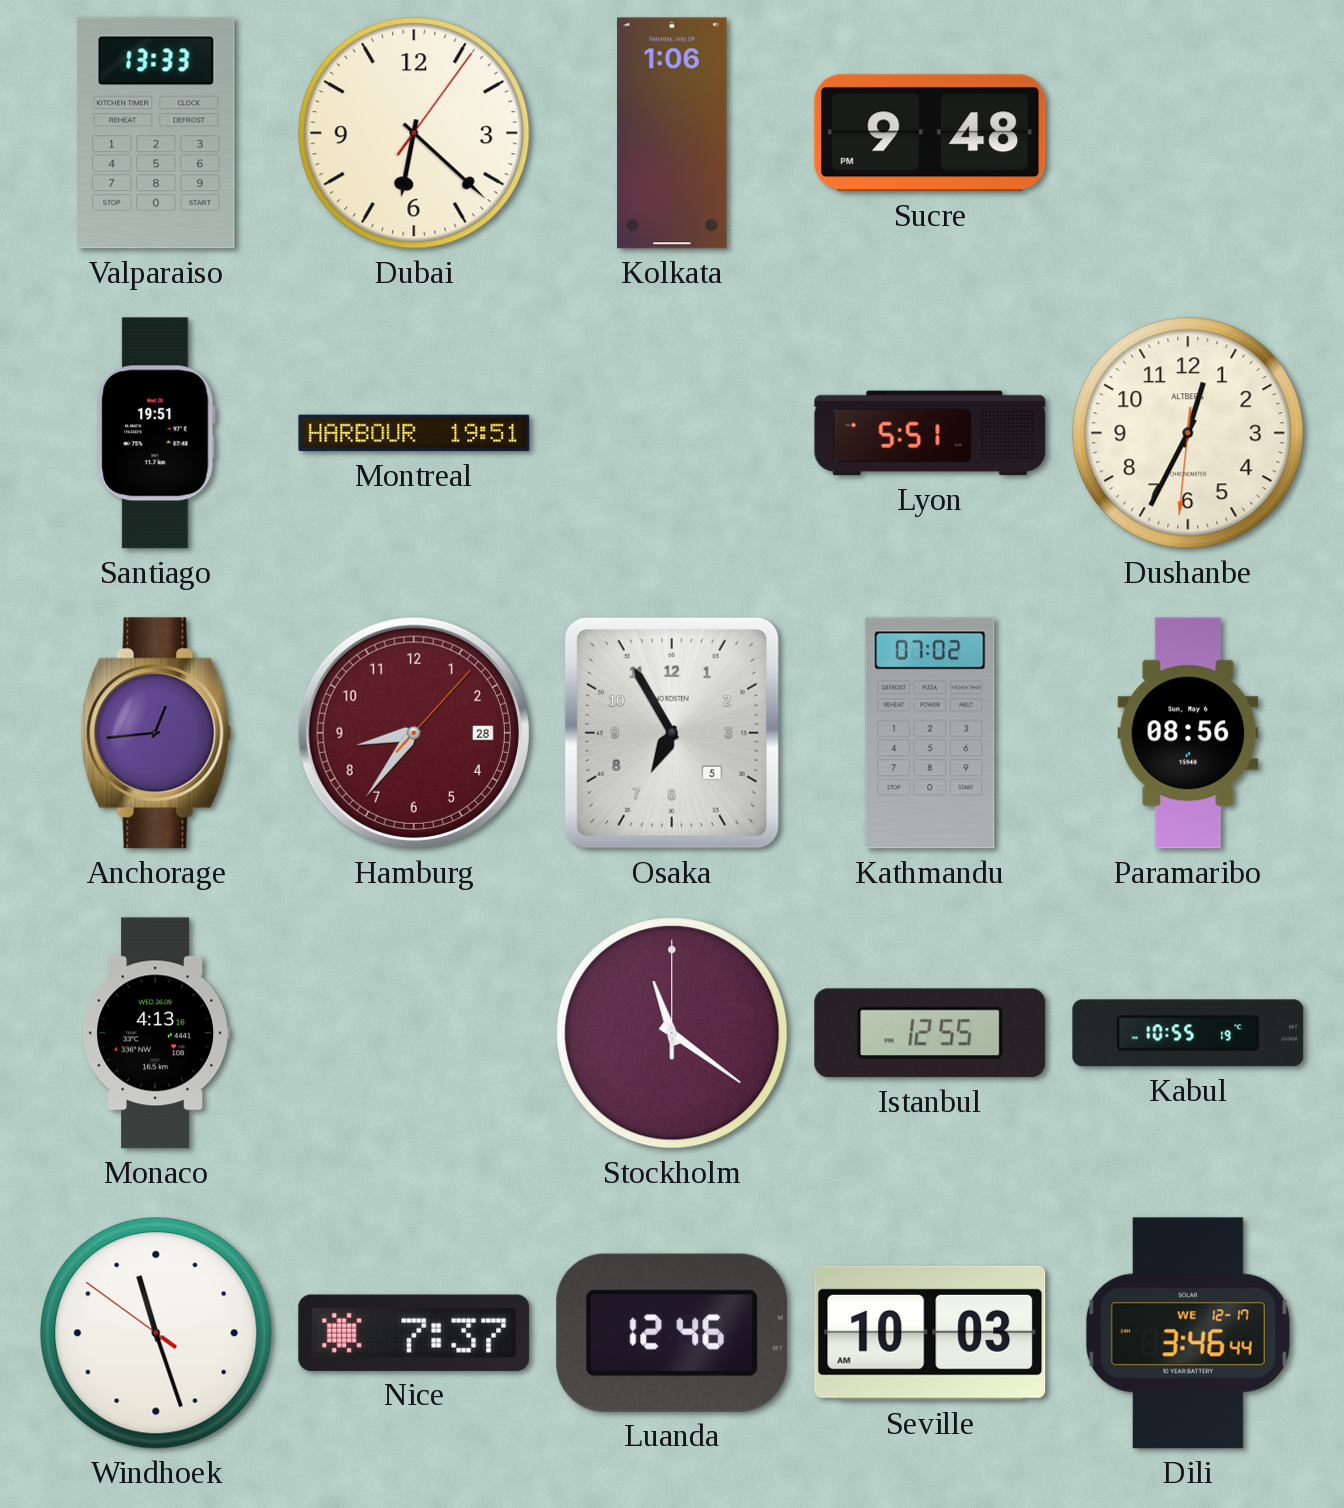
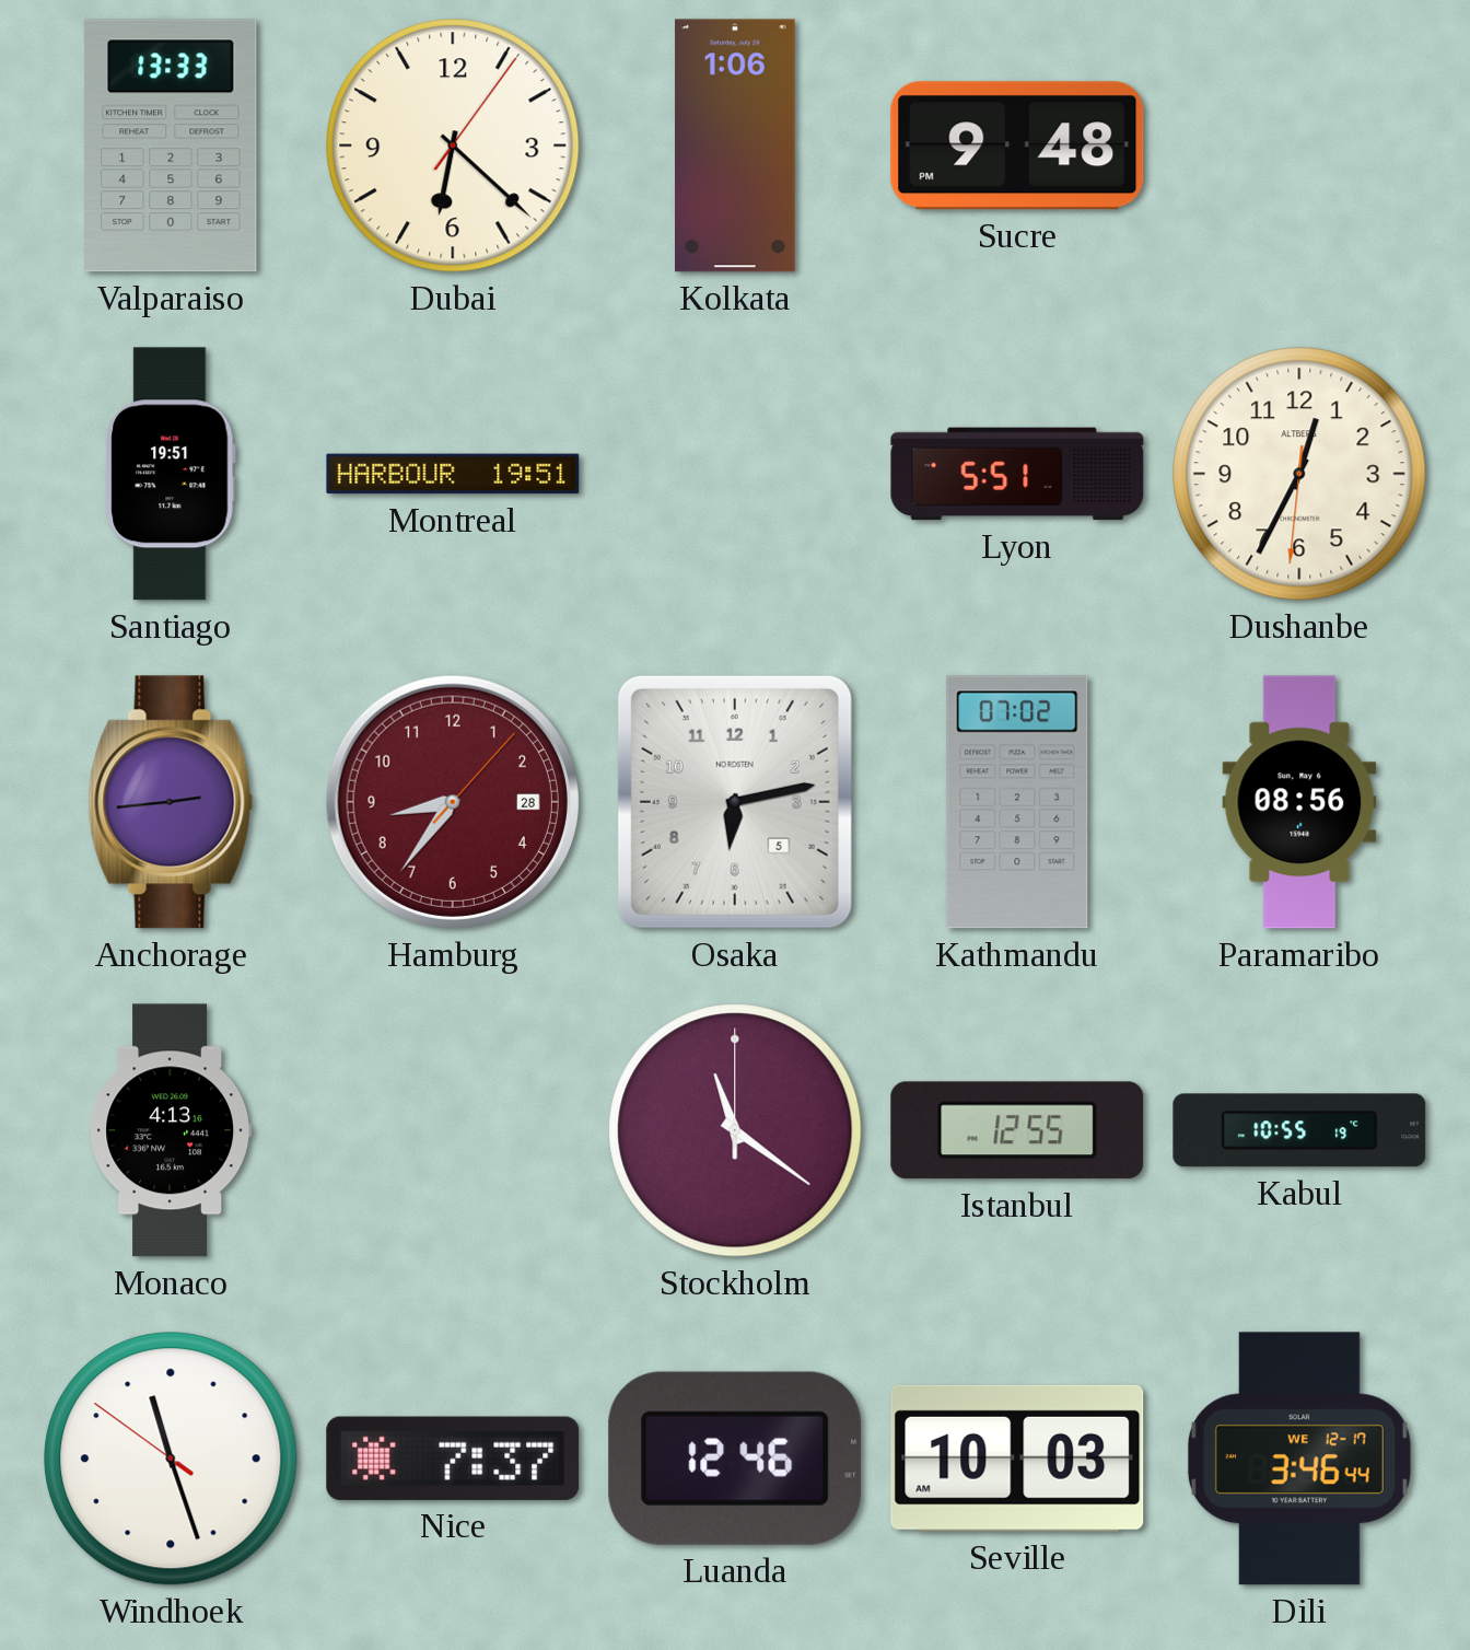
Anchorage: 12:44 -> 2:44
Osaka: 6:55 -> 6:13
